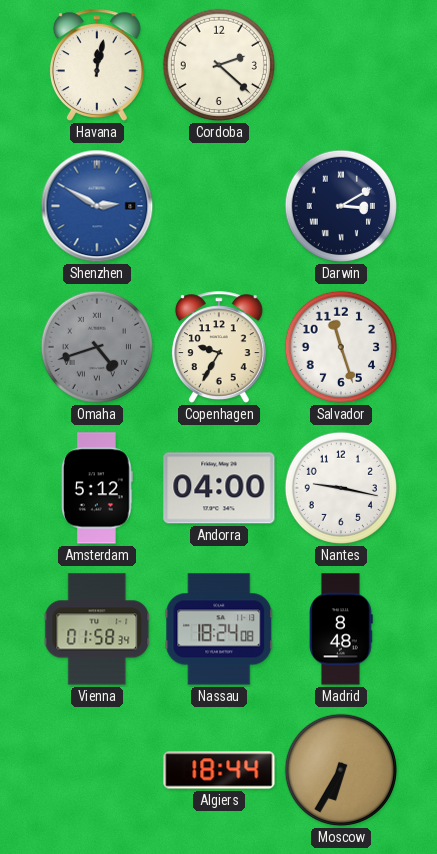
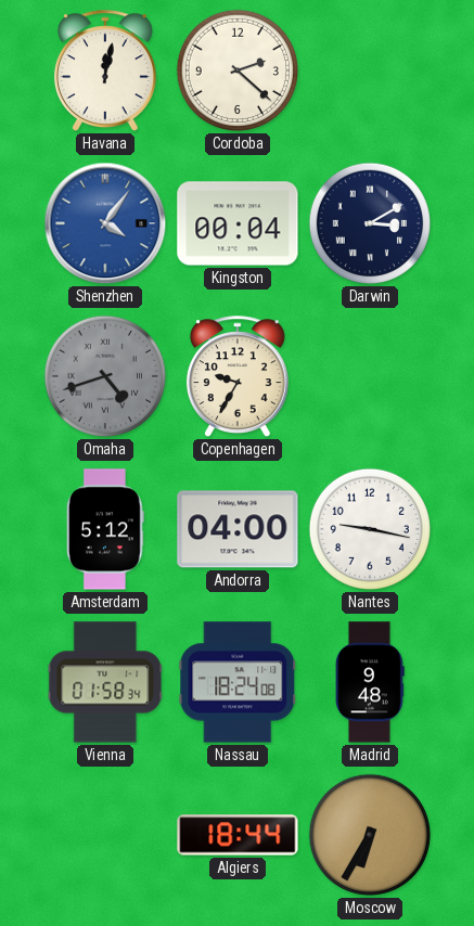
Shenzhen: 2:50 -> 4:06
Kingston: none -> 00:04
Salvador: 11:27 -> none
Madrid: 8:48 -> 9:48
